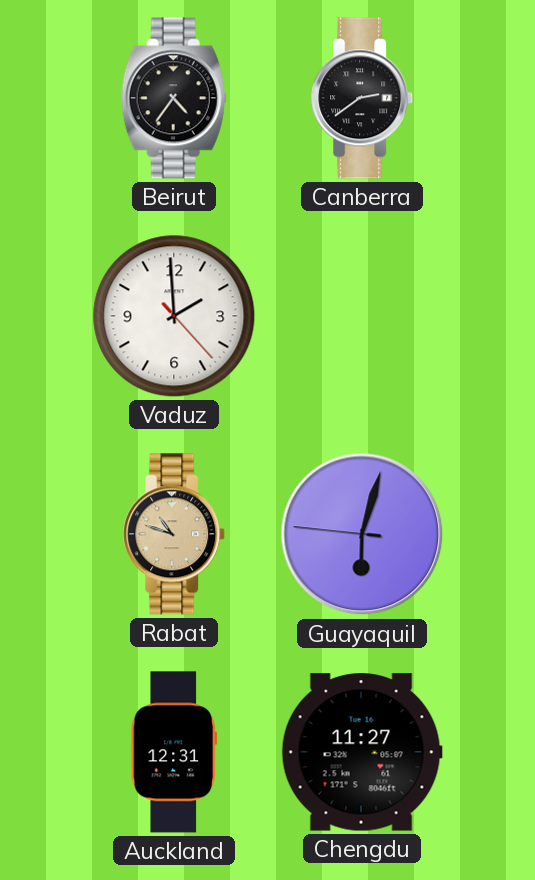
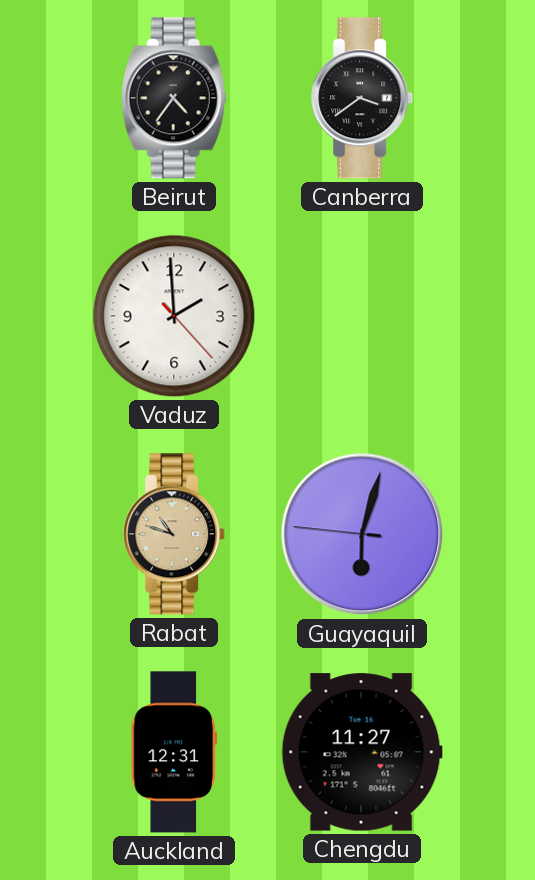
Canberra: 2:39 -> 3:39
